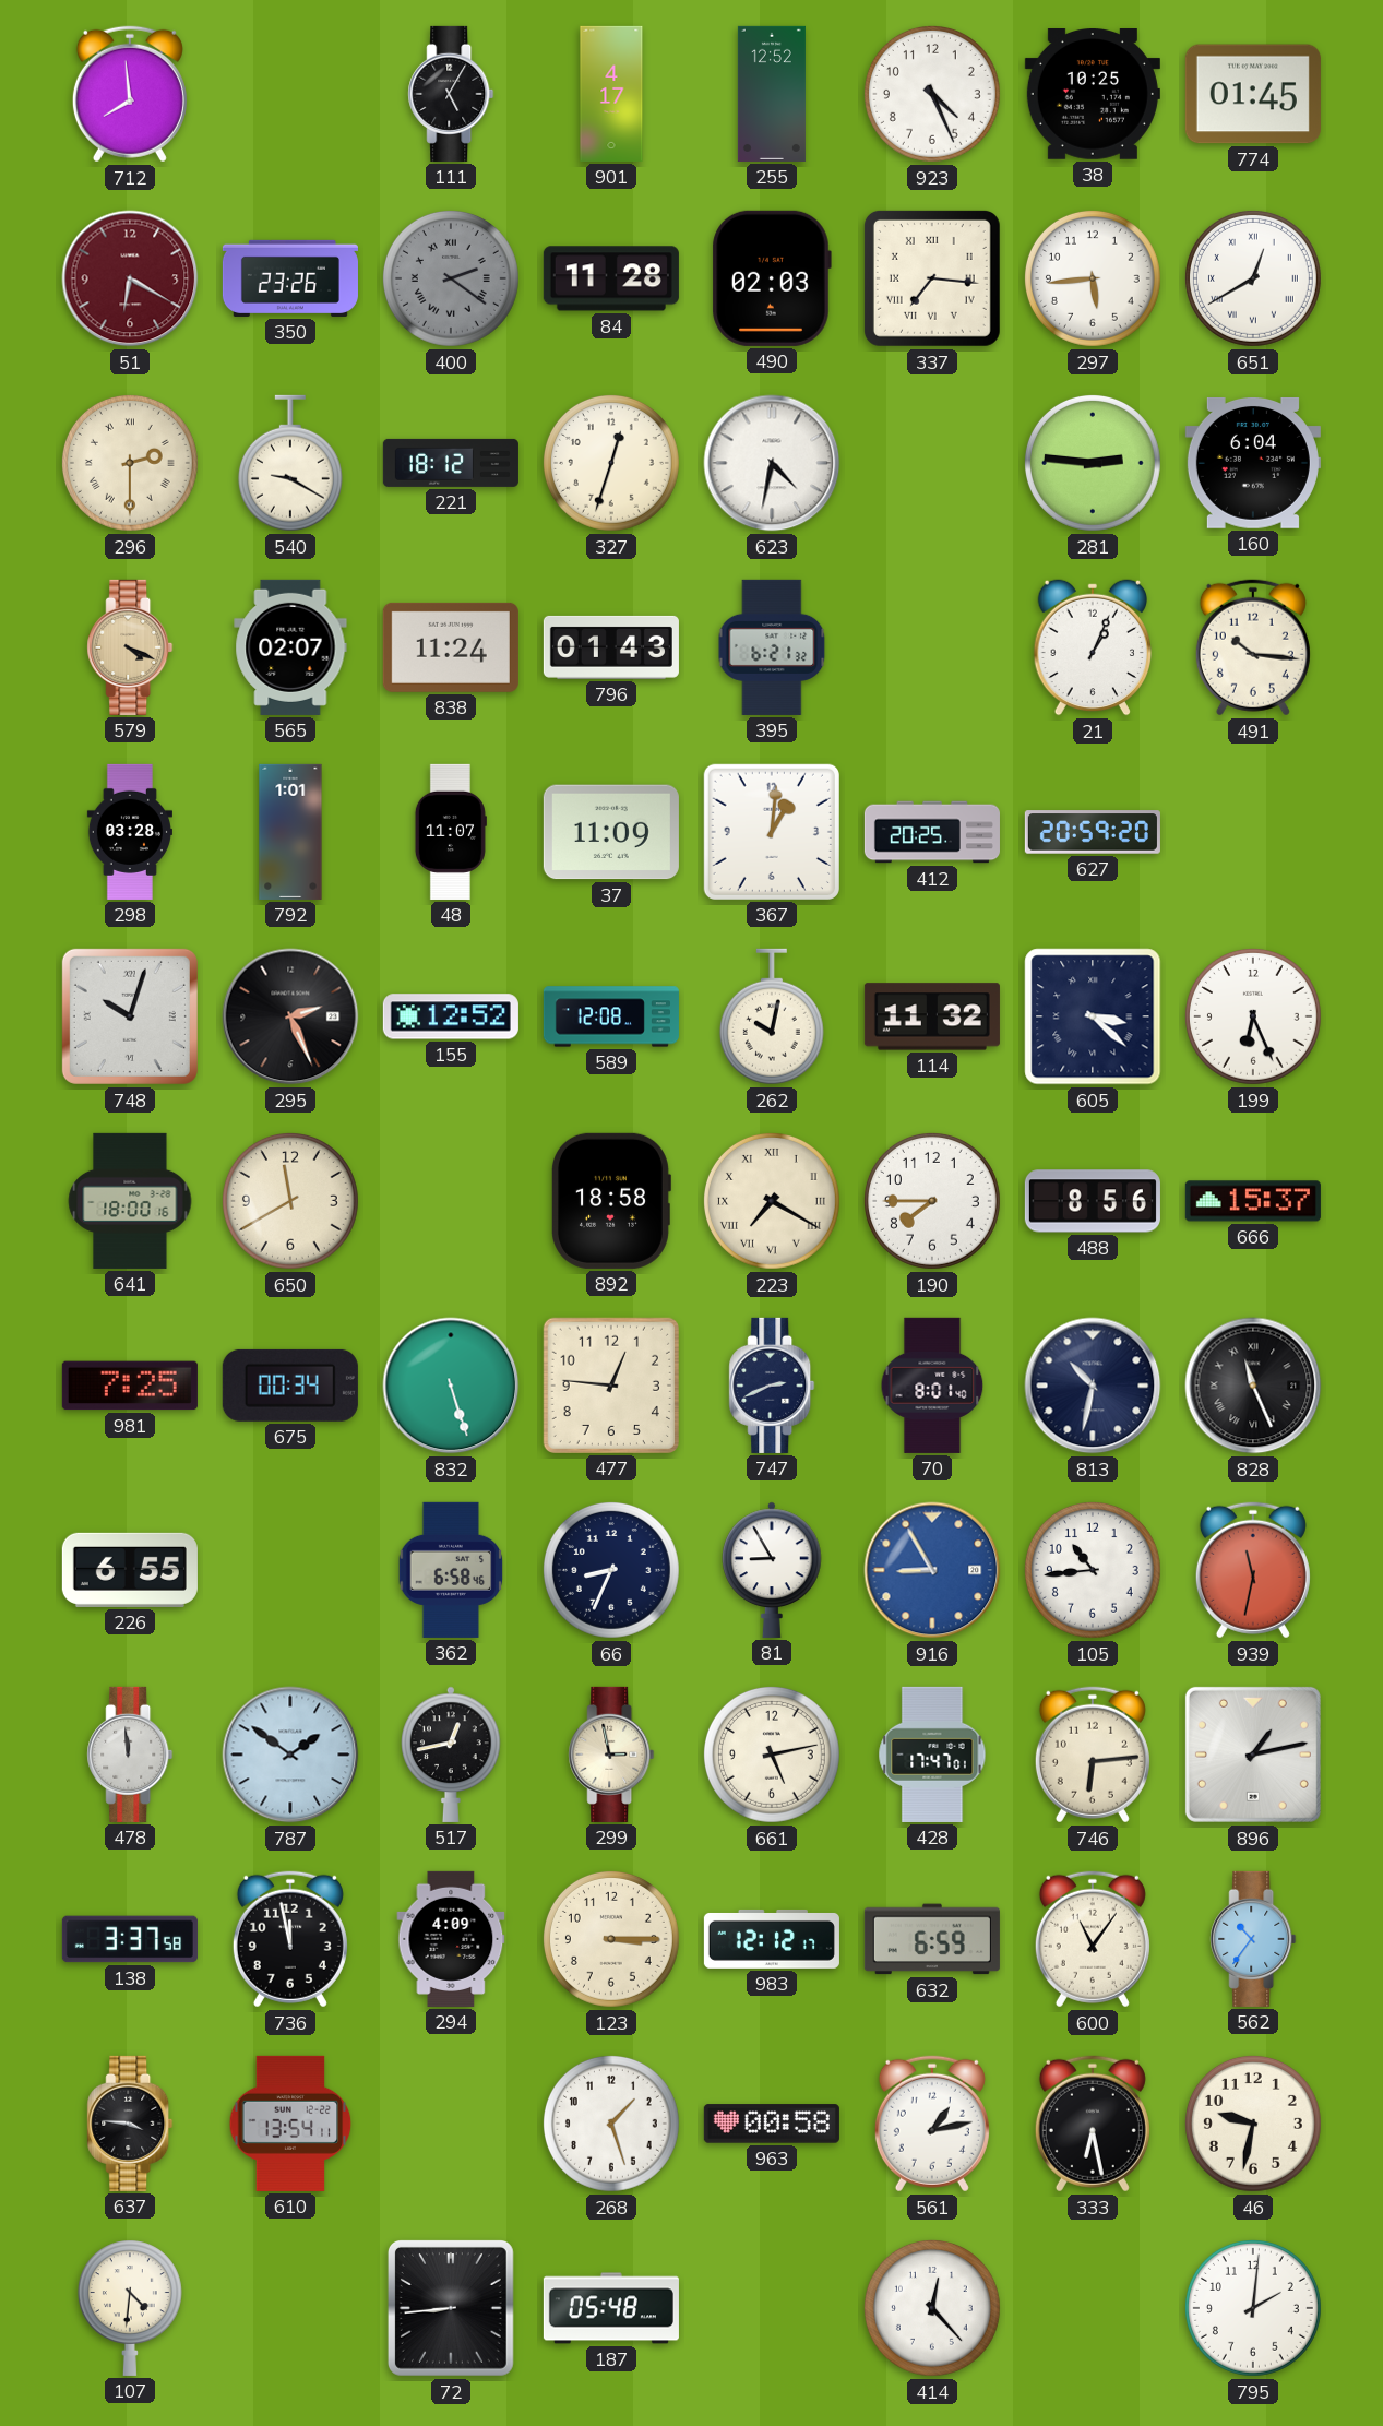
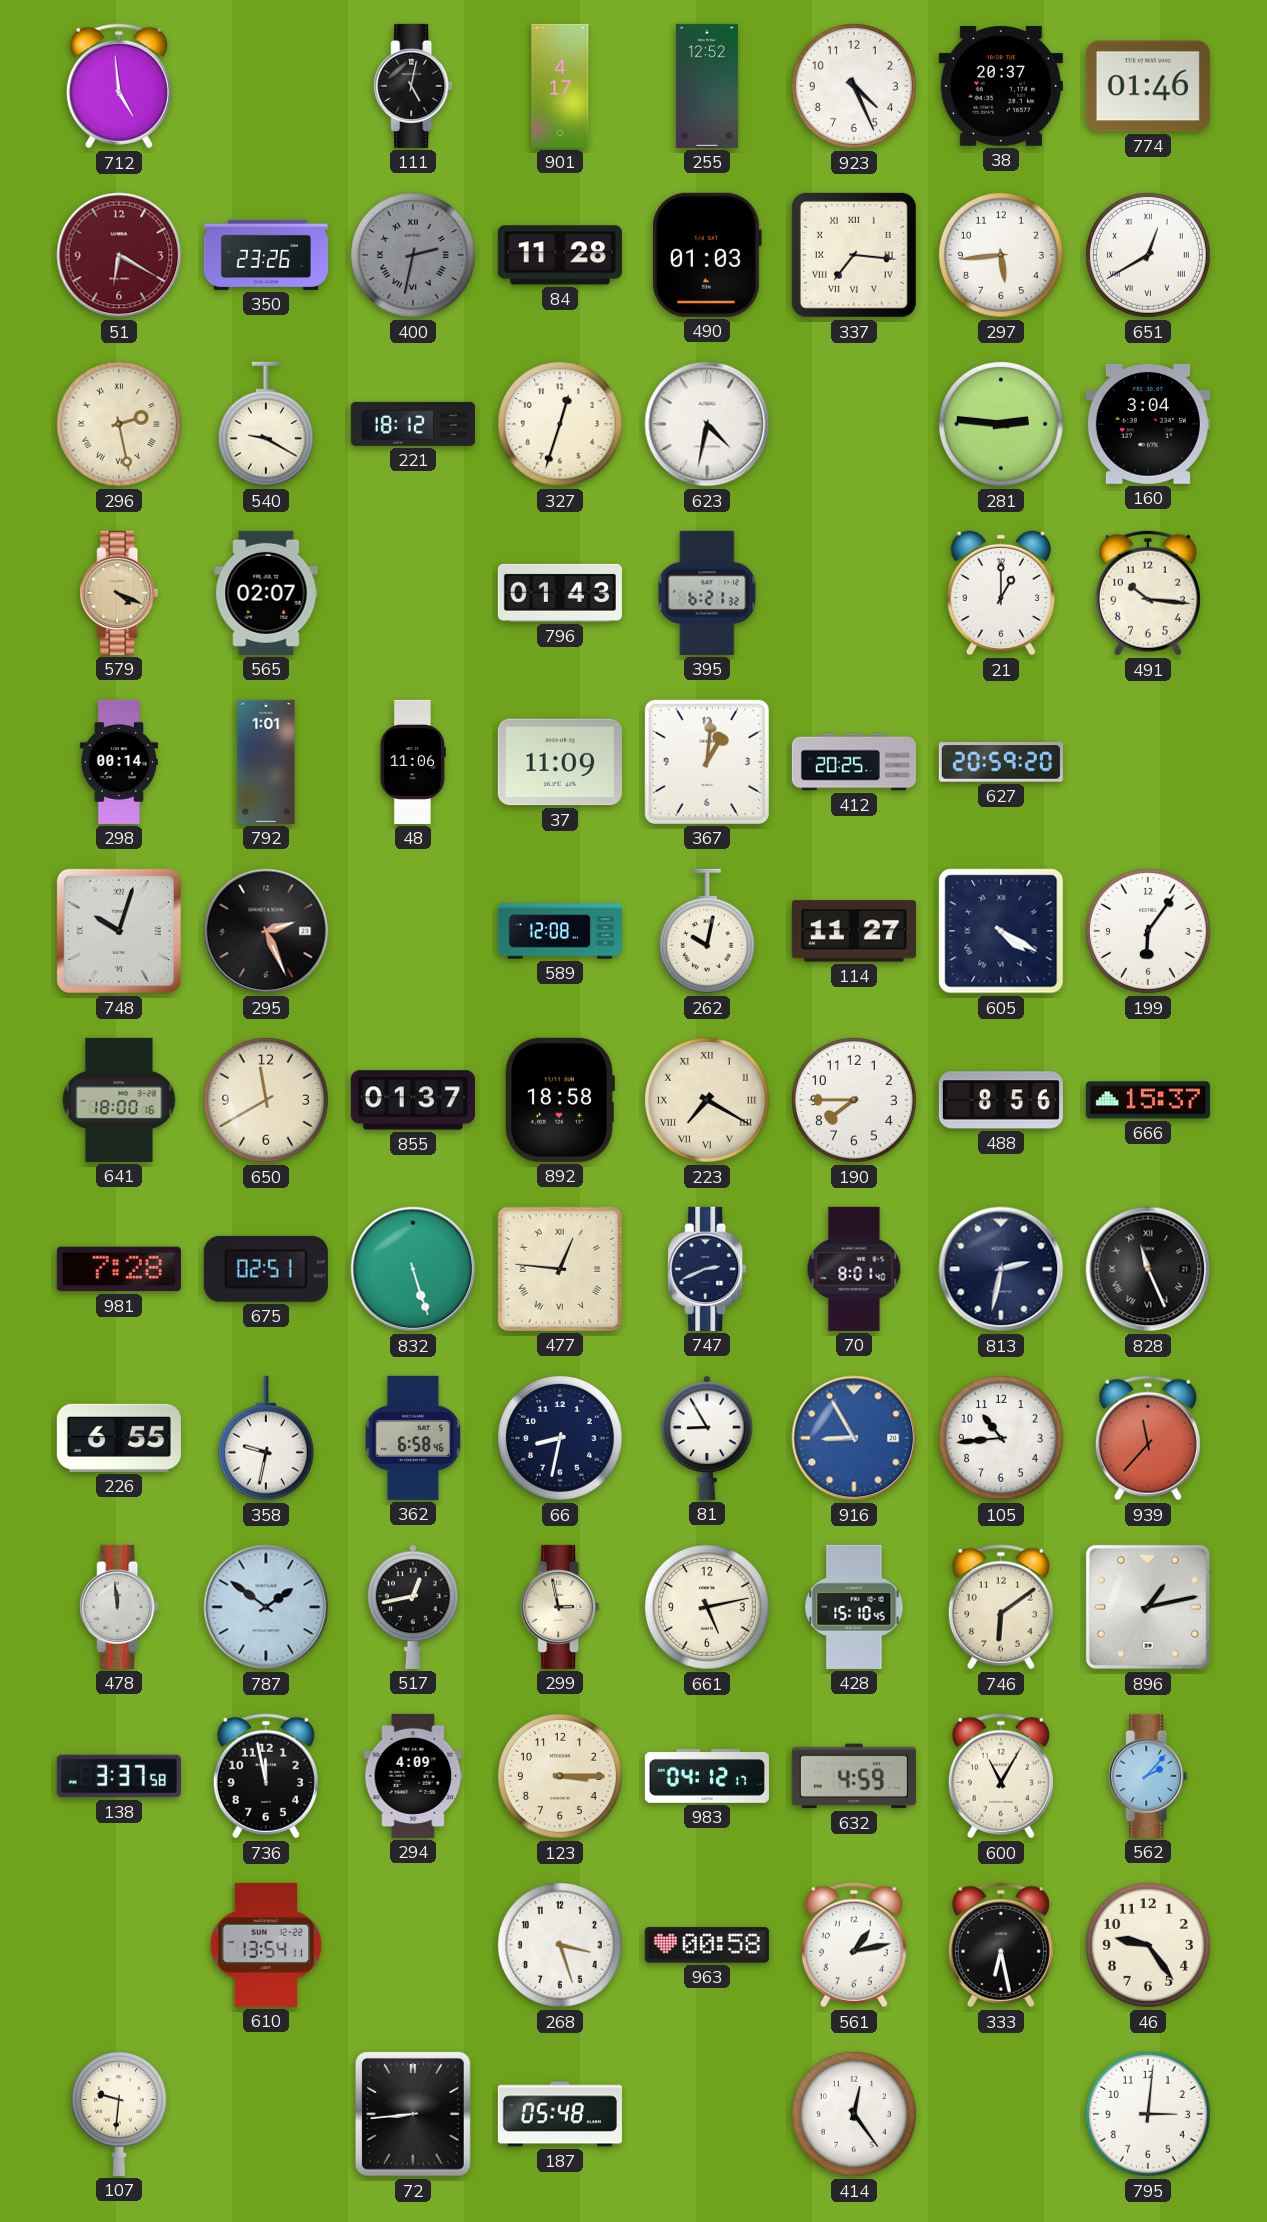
712: 7:59 -> 4:59
111: 5:05 -> 5:02
38: 10:25 -> 20:37
774: 01:45 -> 01:46
400: 2:21 -> 2:32
490: 02:03 -> 01:03
296: 2:30 -> 2:28
160: 6:04 -> 3:04
838: 11:24 -> none
21: 1:04 -> 1:00
298: 03:28 -> 00:14
48: 11:07 -> 11:06
155: 12:52 -> none
114: 11:32 -> 11:27
605: 3:22 -> 4:20
199: 6:26 -> 6:06
855: none -> 01:37
981: 7:25 -> 7:28
675: 00:34 -> 02:51
477 numerals: Arabic -> Roman
813: 10:32 -> 2:32
358: none -> 9:32
66: 8:34 -> 8:32
939: 11:32 -> 11:37
428: 17:47 -> 15:10
746: 6:14 -> 6:09
983: 12:12 -> 04:12
632: 6:59 -> 4:59
600: 11:06 -> 11:05
562: 10:36 -> 2:07
637: 3:46 -> none
268: 1:27 -> 3:27
46: 9:32 -> 9:24
107: 4:31 -> 9:31
414: 12:23 -> 12:24
795: 2:01 -> 3:01
